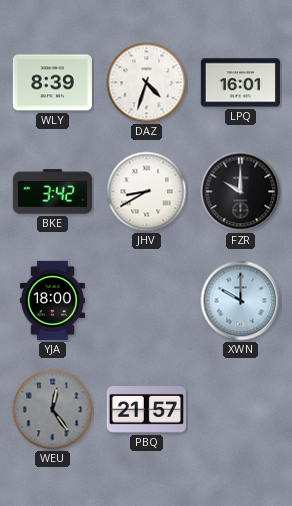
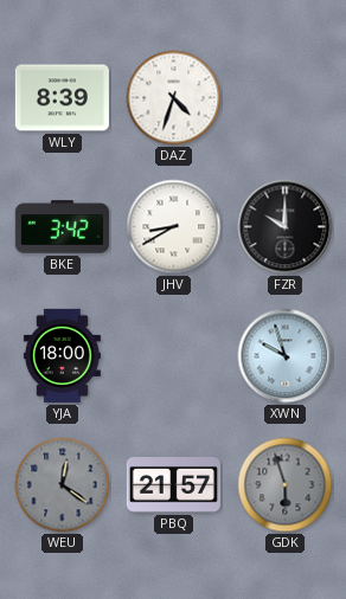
LPQ: 16:01 -> none
XWN: 10:00 -> 9:57
WEU: 12:24 -> 12:21
GDK: none -> 5:57
